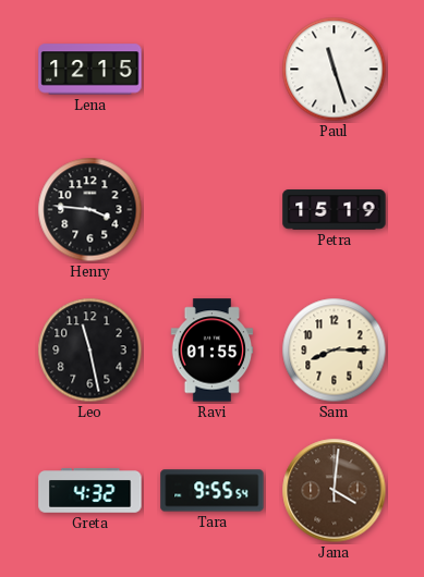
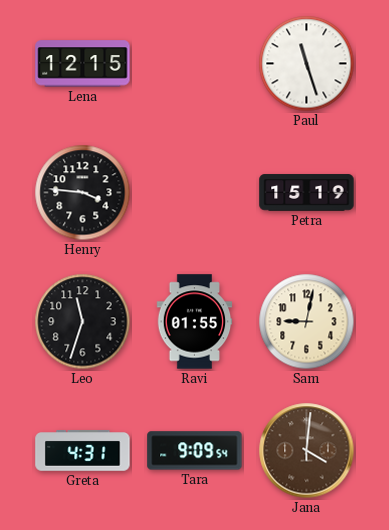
Leo: 11:28 -> 11:33
Sam: 8:15 -> 9:02
Greta: 4:32 -> 4:31
Tara: 9:55 -> 9:09
